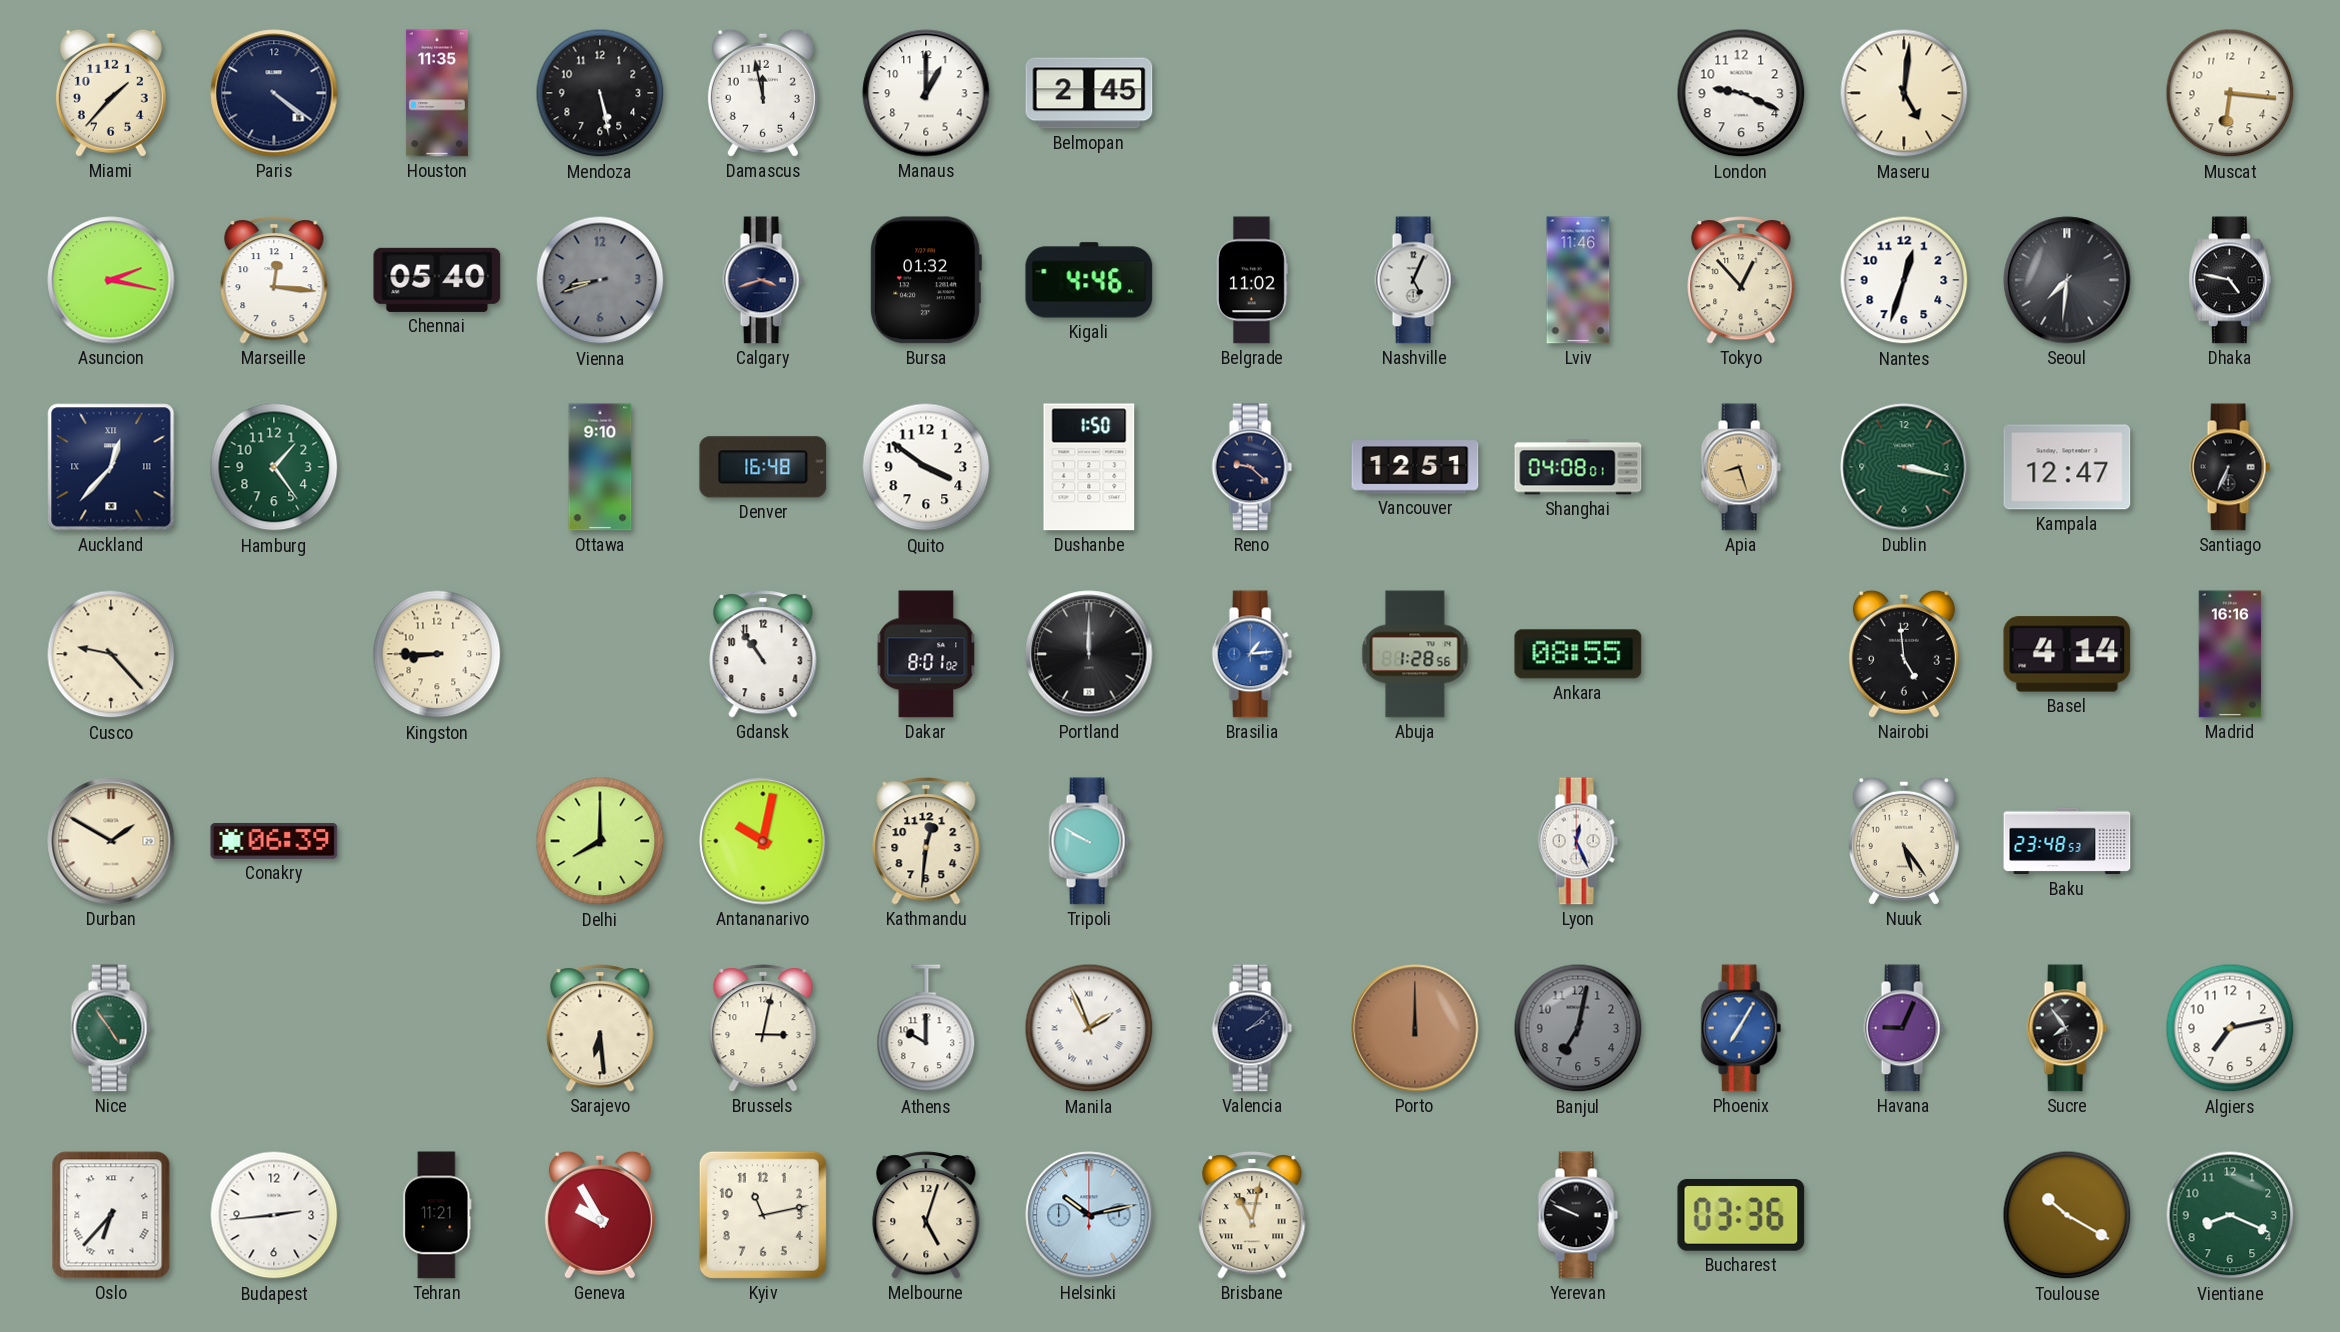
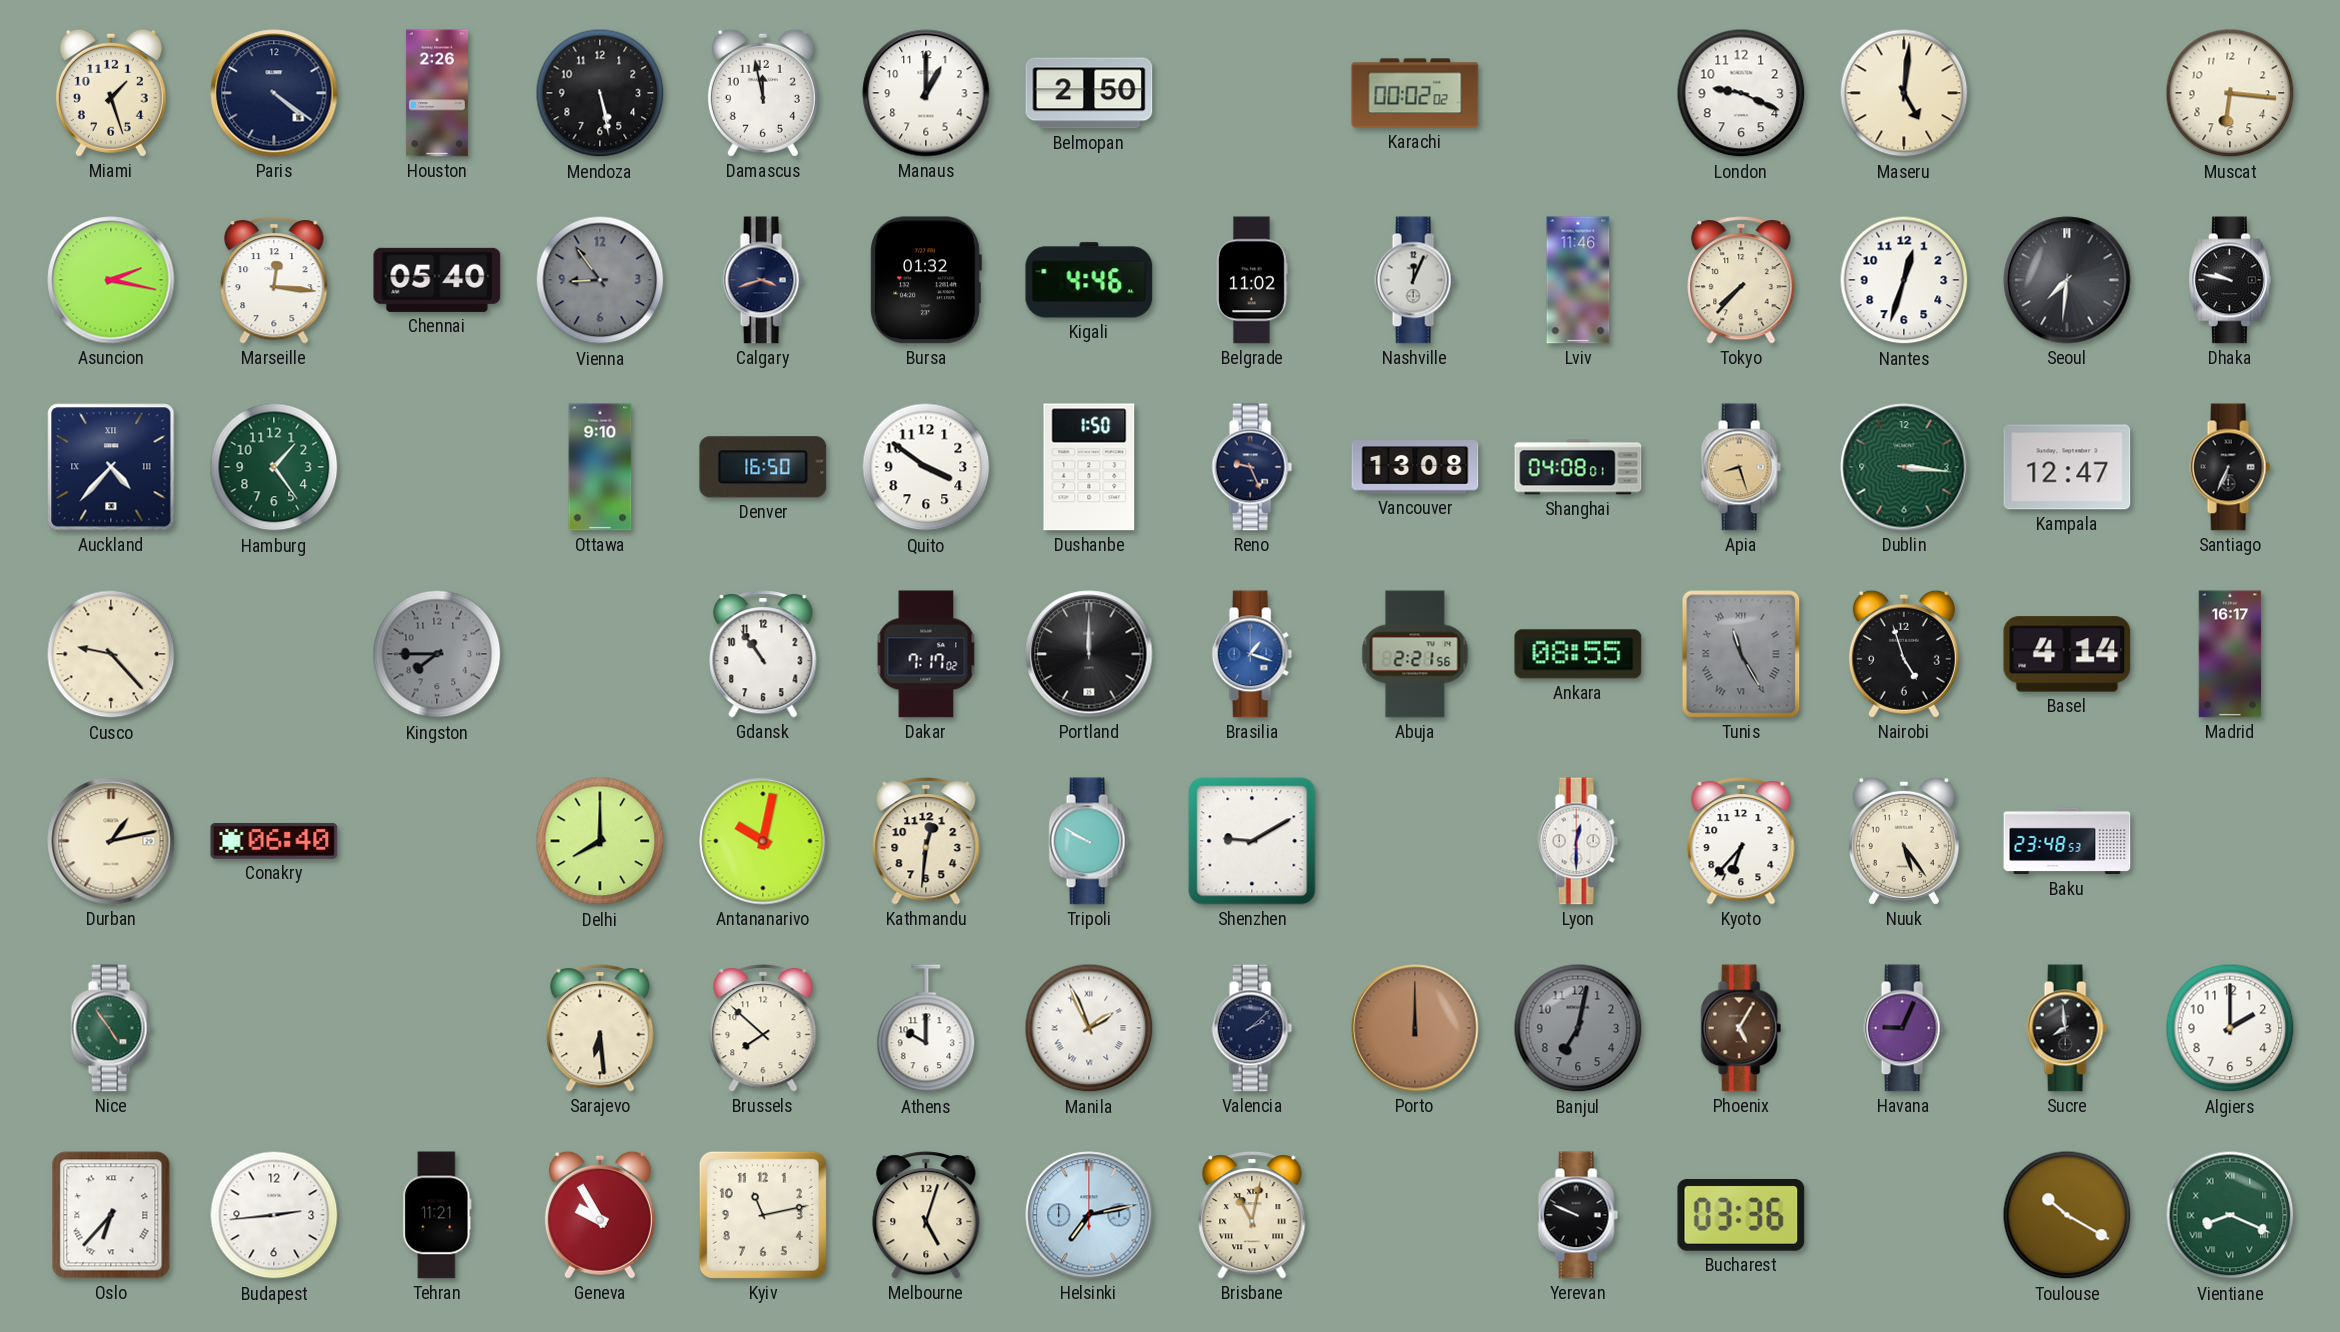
Miami: 1:37 -> 1:27
Houston: 11:35 -> 2:26
Belmopan: 2:45 -> 2:50
Karachi: none -> 00:02
Vienna: 8:42 -> 8:54
Nashville: 5:04 -> 12:04
Tokyo: 12:53 -> 7:37
Dhaka: 4:47 -> 9:47
Auckland: 12:37 -> 4:37
Denver: 16:48 -> 16:50
Reno: 9:22 -> 9:26
Vancouver: 12:51 -> 13:08
Dublin: 3:17 -> 3:16
Kingston: 8:45 -> 7:45
Kingston dial: cream -> grey
Dakar: 8:01 -> 7:17
Brasilia: 1:14 -> 1:18
Abuja: 1:28 -> 2:21
Tunis: none -> 11:25
Nairobi: 4:59 -> 4:57
Madrid: 16:16 -> 16:17
Durban: 1:50 -> 1:13
Conakry: 06:39 -> 06:40
Shenzhen: none -> 9:10
Lyon: 12:26 -> 12:30
Kyoto: none -> 6:37
Brussels: 3:02 -> 7:52
Phoenix: 7:05 -> 5:05
Phoenix dial: blue -> brown
Sucre: 7:54 -> 7:59
Algiers: 7:13 -> 2:00
Helsinki: 10:13 -> 7:13
Vientiane numerals: Arabic -> Roman
